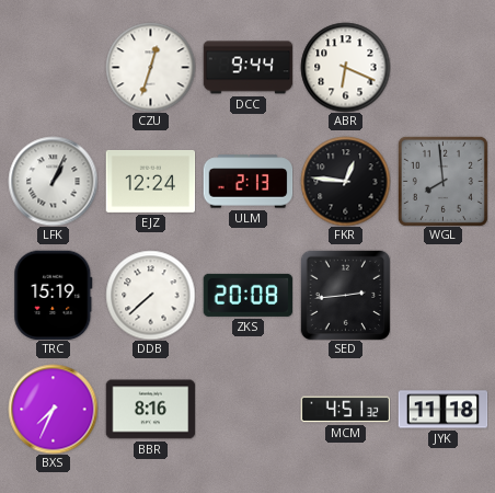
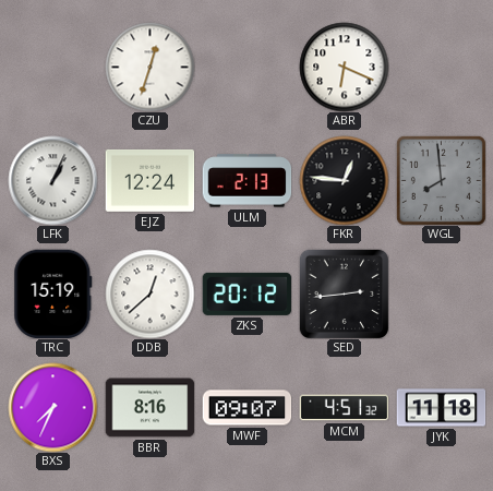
DCC: 9:44 -> none
DDB: 7:38 -> 12:38
ZKS: 20:08 -> 20:12
MWF: none -> 09:07
